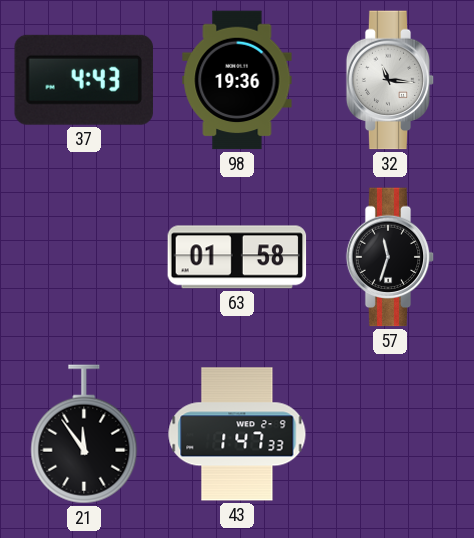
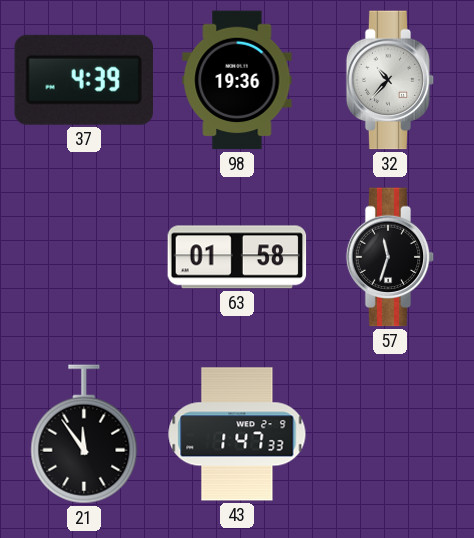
37: 4:43 -> 4:39
32: 11:16 -> 10:37
